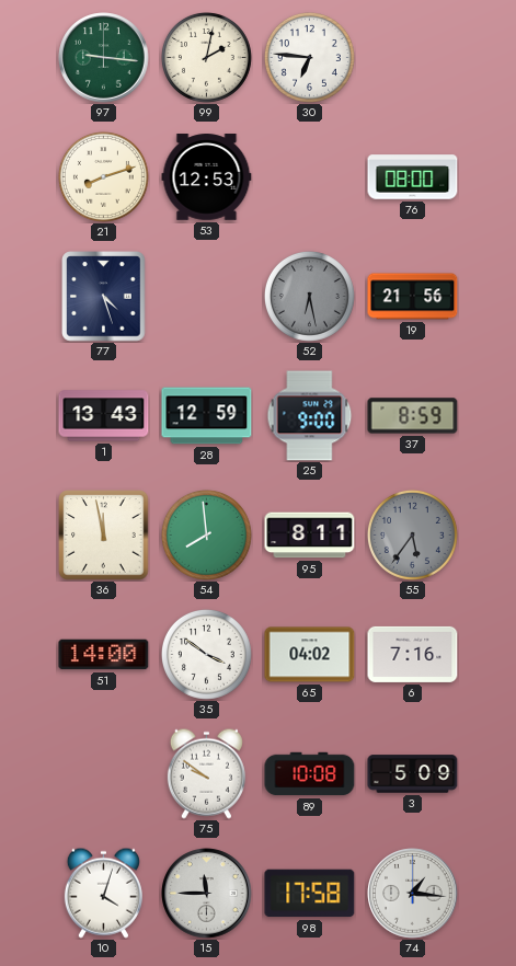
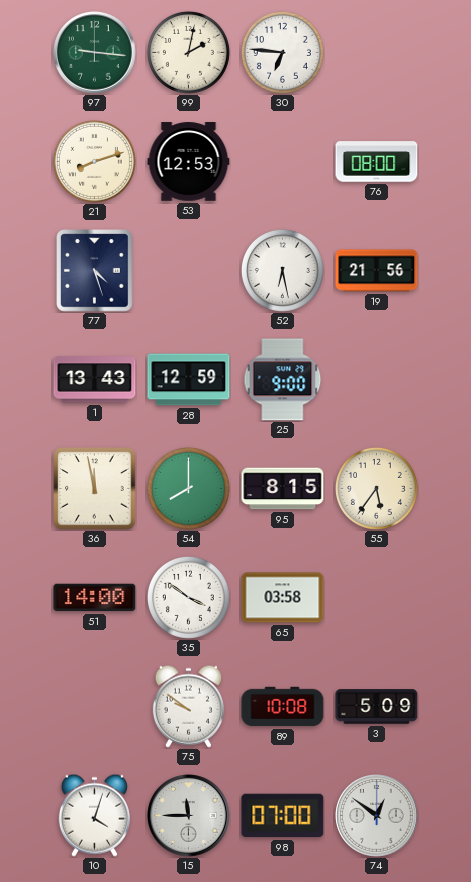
52 dial: grey -> white
37: 8:59 -> none
54: 7:59 -> 8:00
95: 8:11 -> 8:15
55 dial: grey -> cream
65: 04:02 -> 03:58
6: 7:16 -> none
98: 17:58 -> 07:00
74: 1:16 -> 12:51
